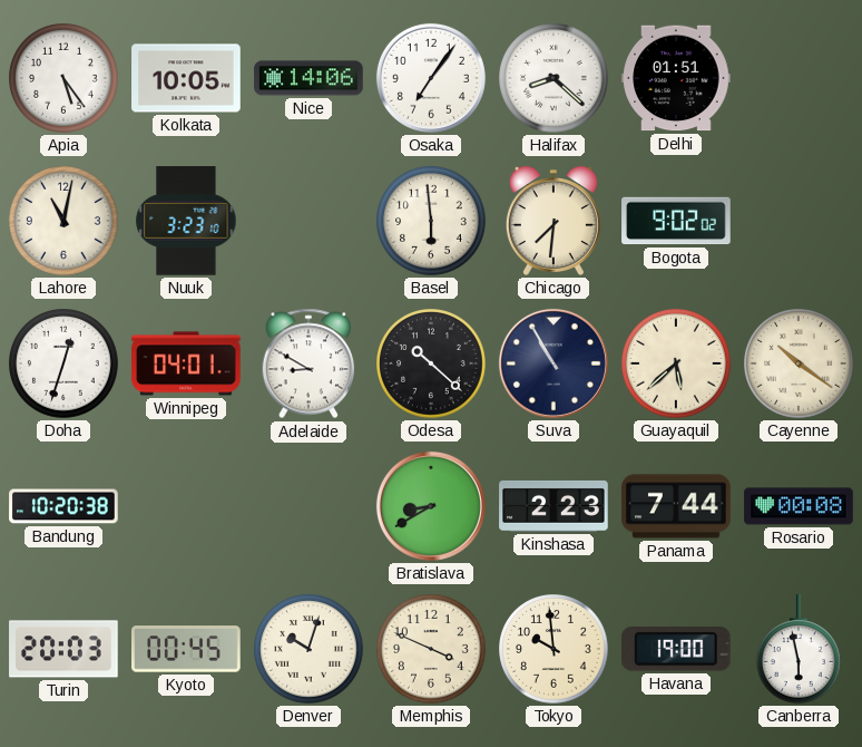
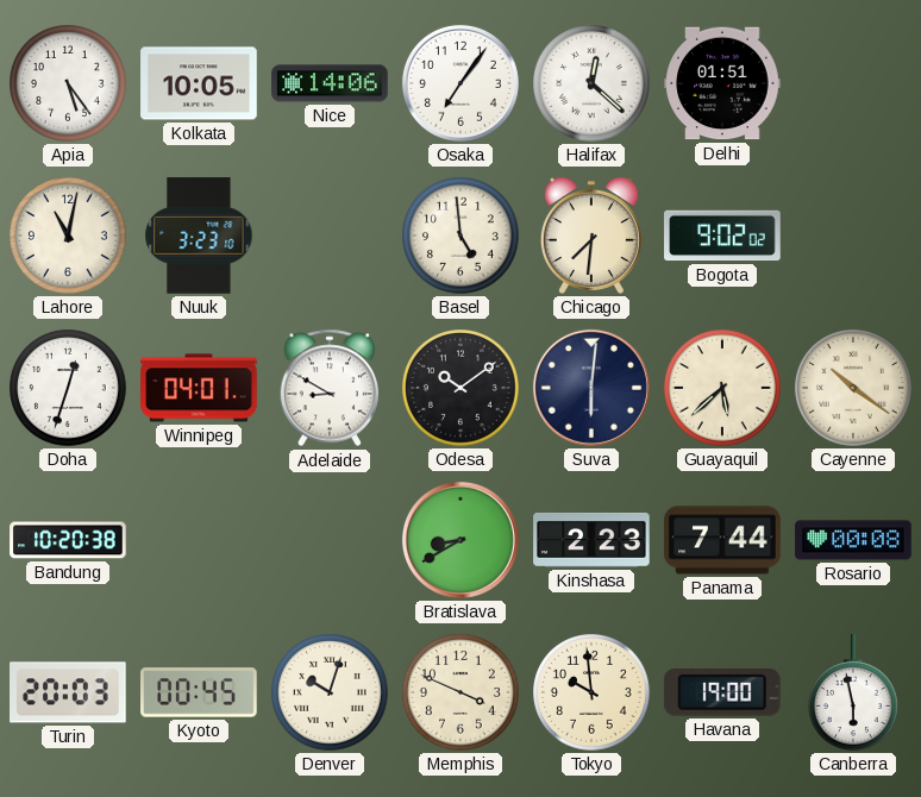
Halifax: 8:22 -> 12:22
Basel: 5:59 -> 4:59
Odesa: 10:22 -> 10:09
Suva: 10:55 -> 6:01
